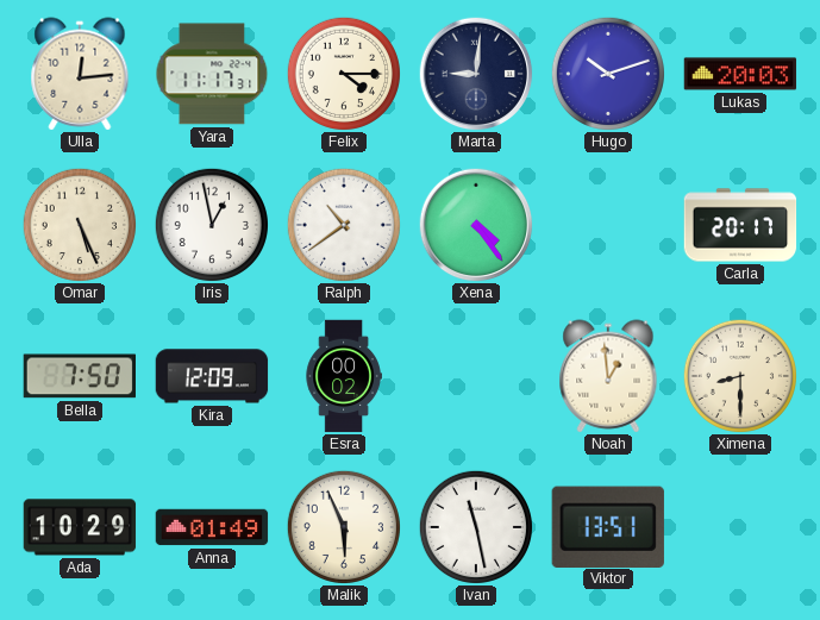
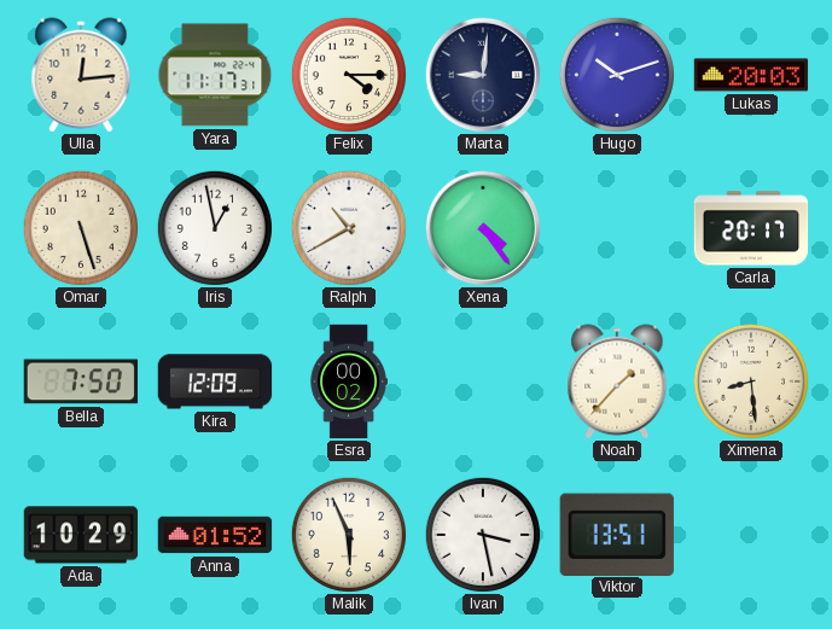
Omar: 5:26 -> 5:27
Ralph: 10:39 -> 10:40
Noah: 12:59 -> 1:37
Ximena: 8:30 -> 8:29
Anna: 01:49 -> 01:52
Ivan: 11:28 -> 3:28
